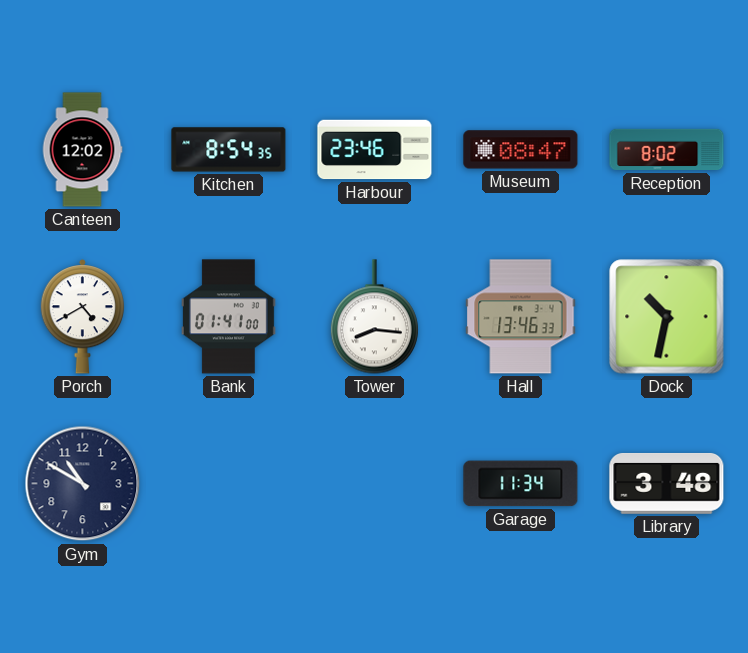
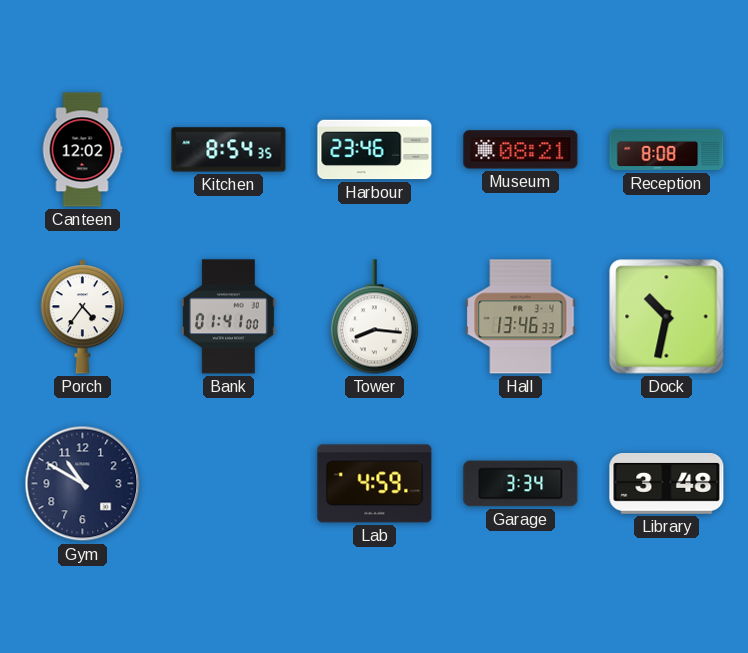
Museum: 08:47 -> 08:21
Reception: 8:02 -> 8:08
Porch: 4:40 -> 4:36
Lab: none -> 4:59
Garage: 11:34 -> 3:34
